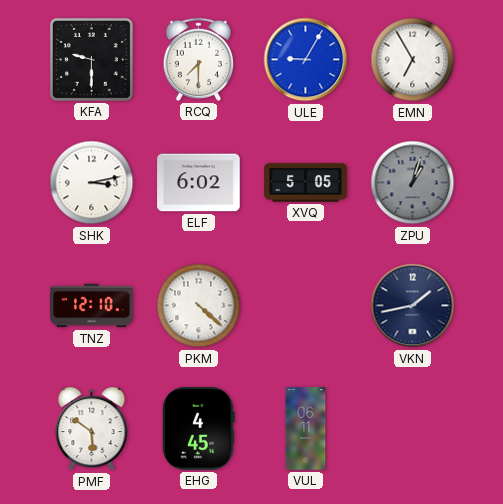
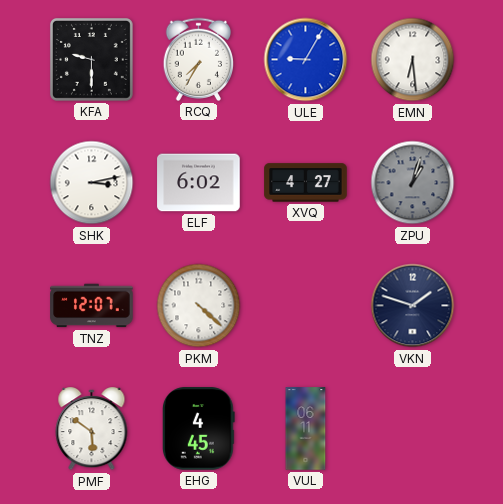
RCQ: 7:30 -> 7:35
EMN: 6:55 -> 6:29
XVQ: 5:05 -> 4:27
TNZ: 12:10 -> 12:07
VKN: 1:43 -> 1:48
